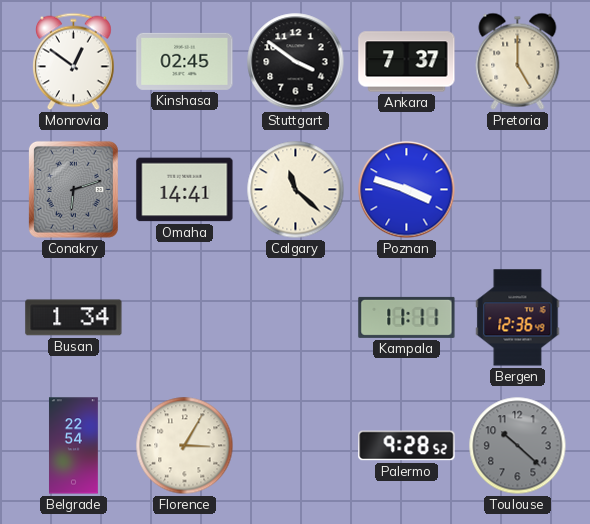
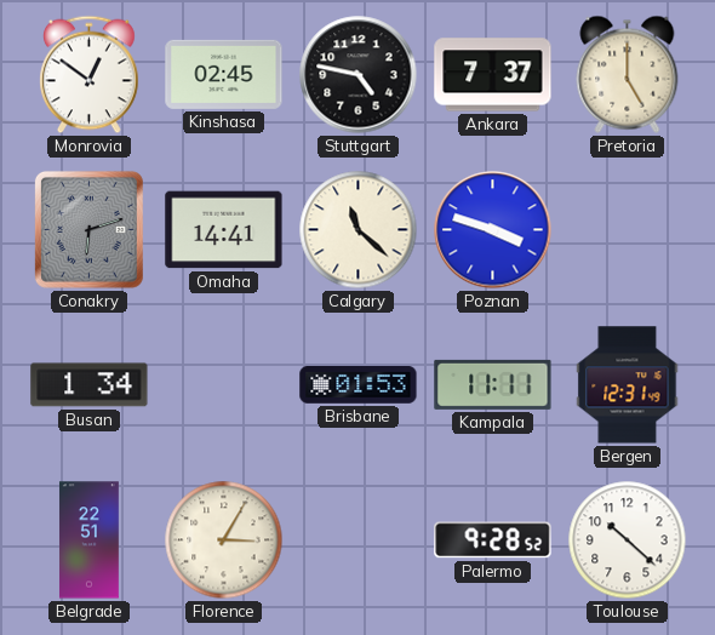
Stuttgart: 3:51 -> 4:47
Brisbane: none -> 01:53
Bergen: 12:36 -> 12:31
Belgrade: 22:54 -> 22:51
Toulouse dial: grey -> white
